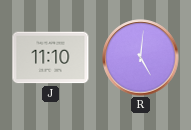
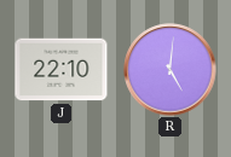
J: 11:10 -> 22:10
